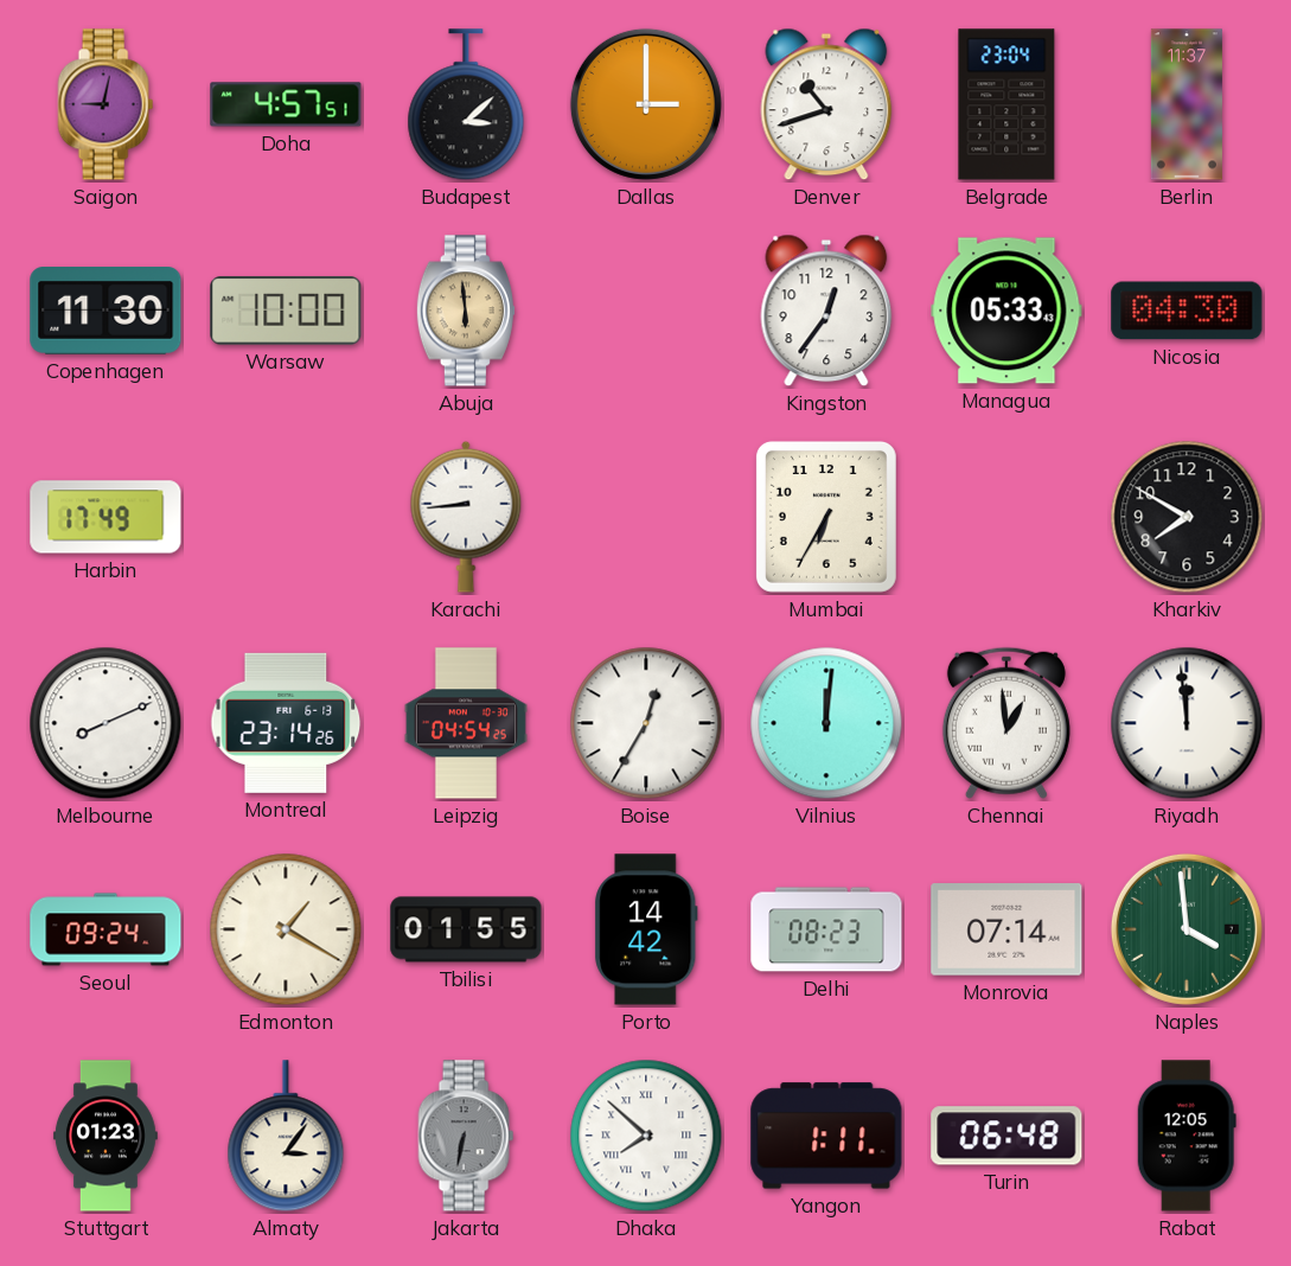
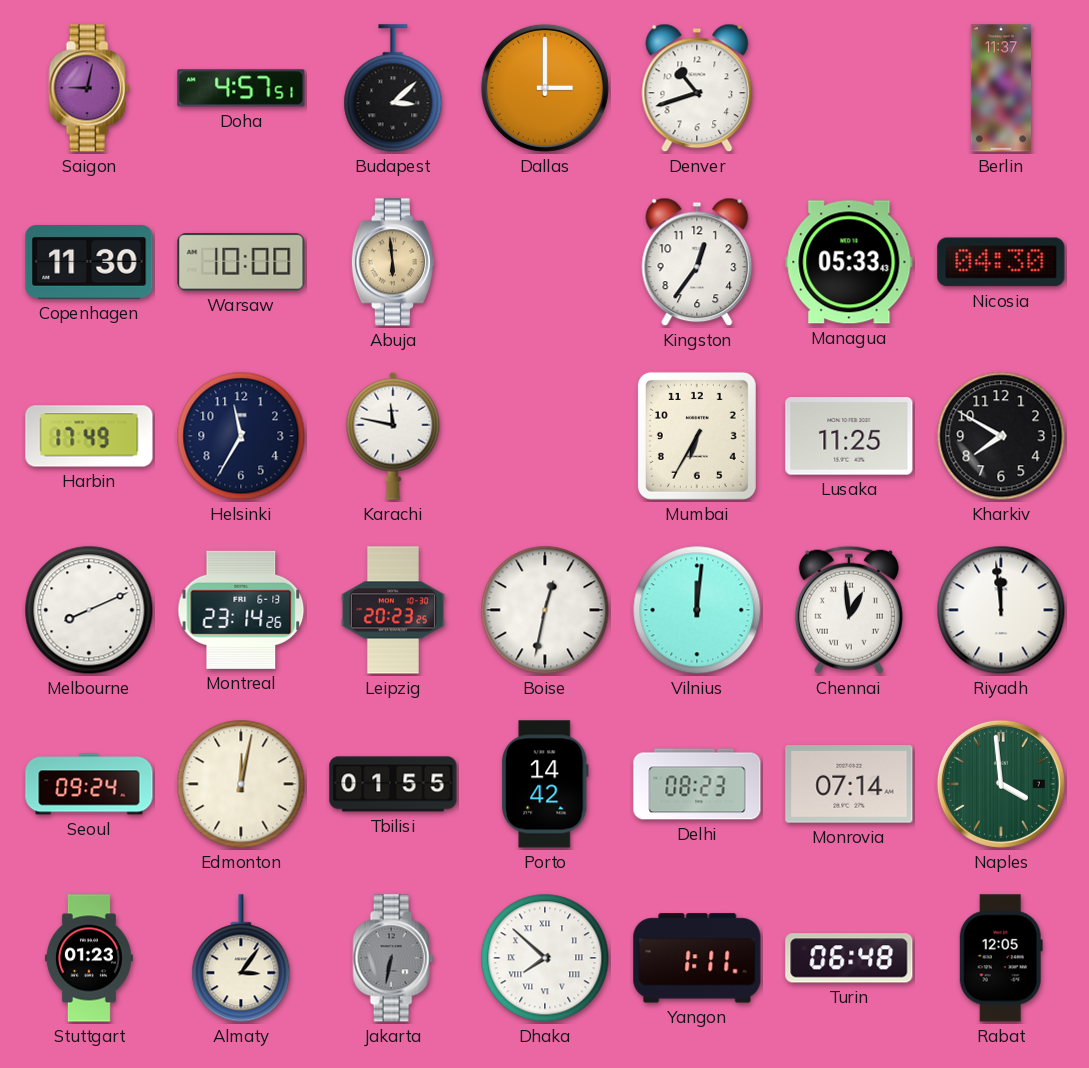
Belgrade: 23:04 -> none
Helsinki: none -> 11:35
Karachi: 8:44 -> 11:47
Lusaka: none -> 11:25
Leipzig: 04:54 -> 20:23
Boise: 12:35 -> 12:32
Edmonton: 1:20 -> 12:02
